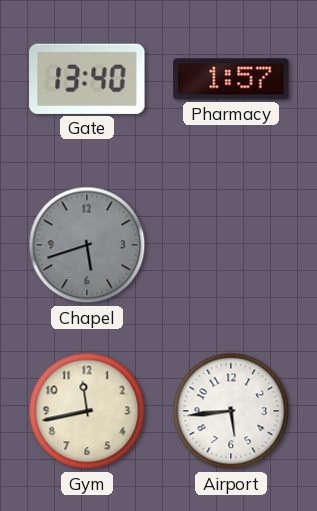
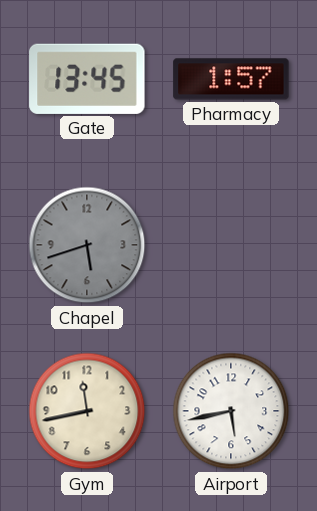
Gate: 13:40 -> 13:45
Airport: 5:44 -> 5:43
